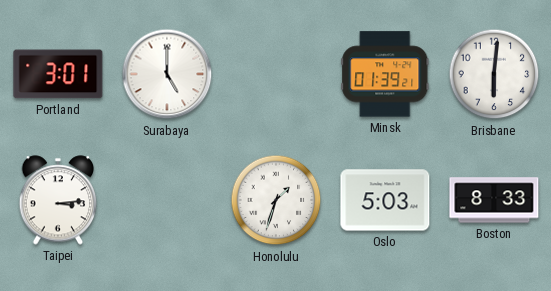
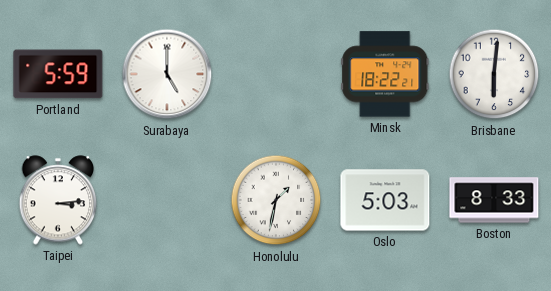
Portland: 3:01 -> 5:59
Minsk: 01:39 -> 18:22
Honolulu: 1:33 -> 1:32
